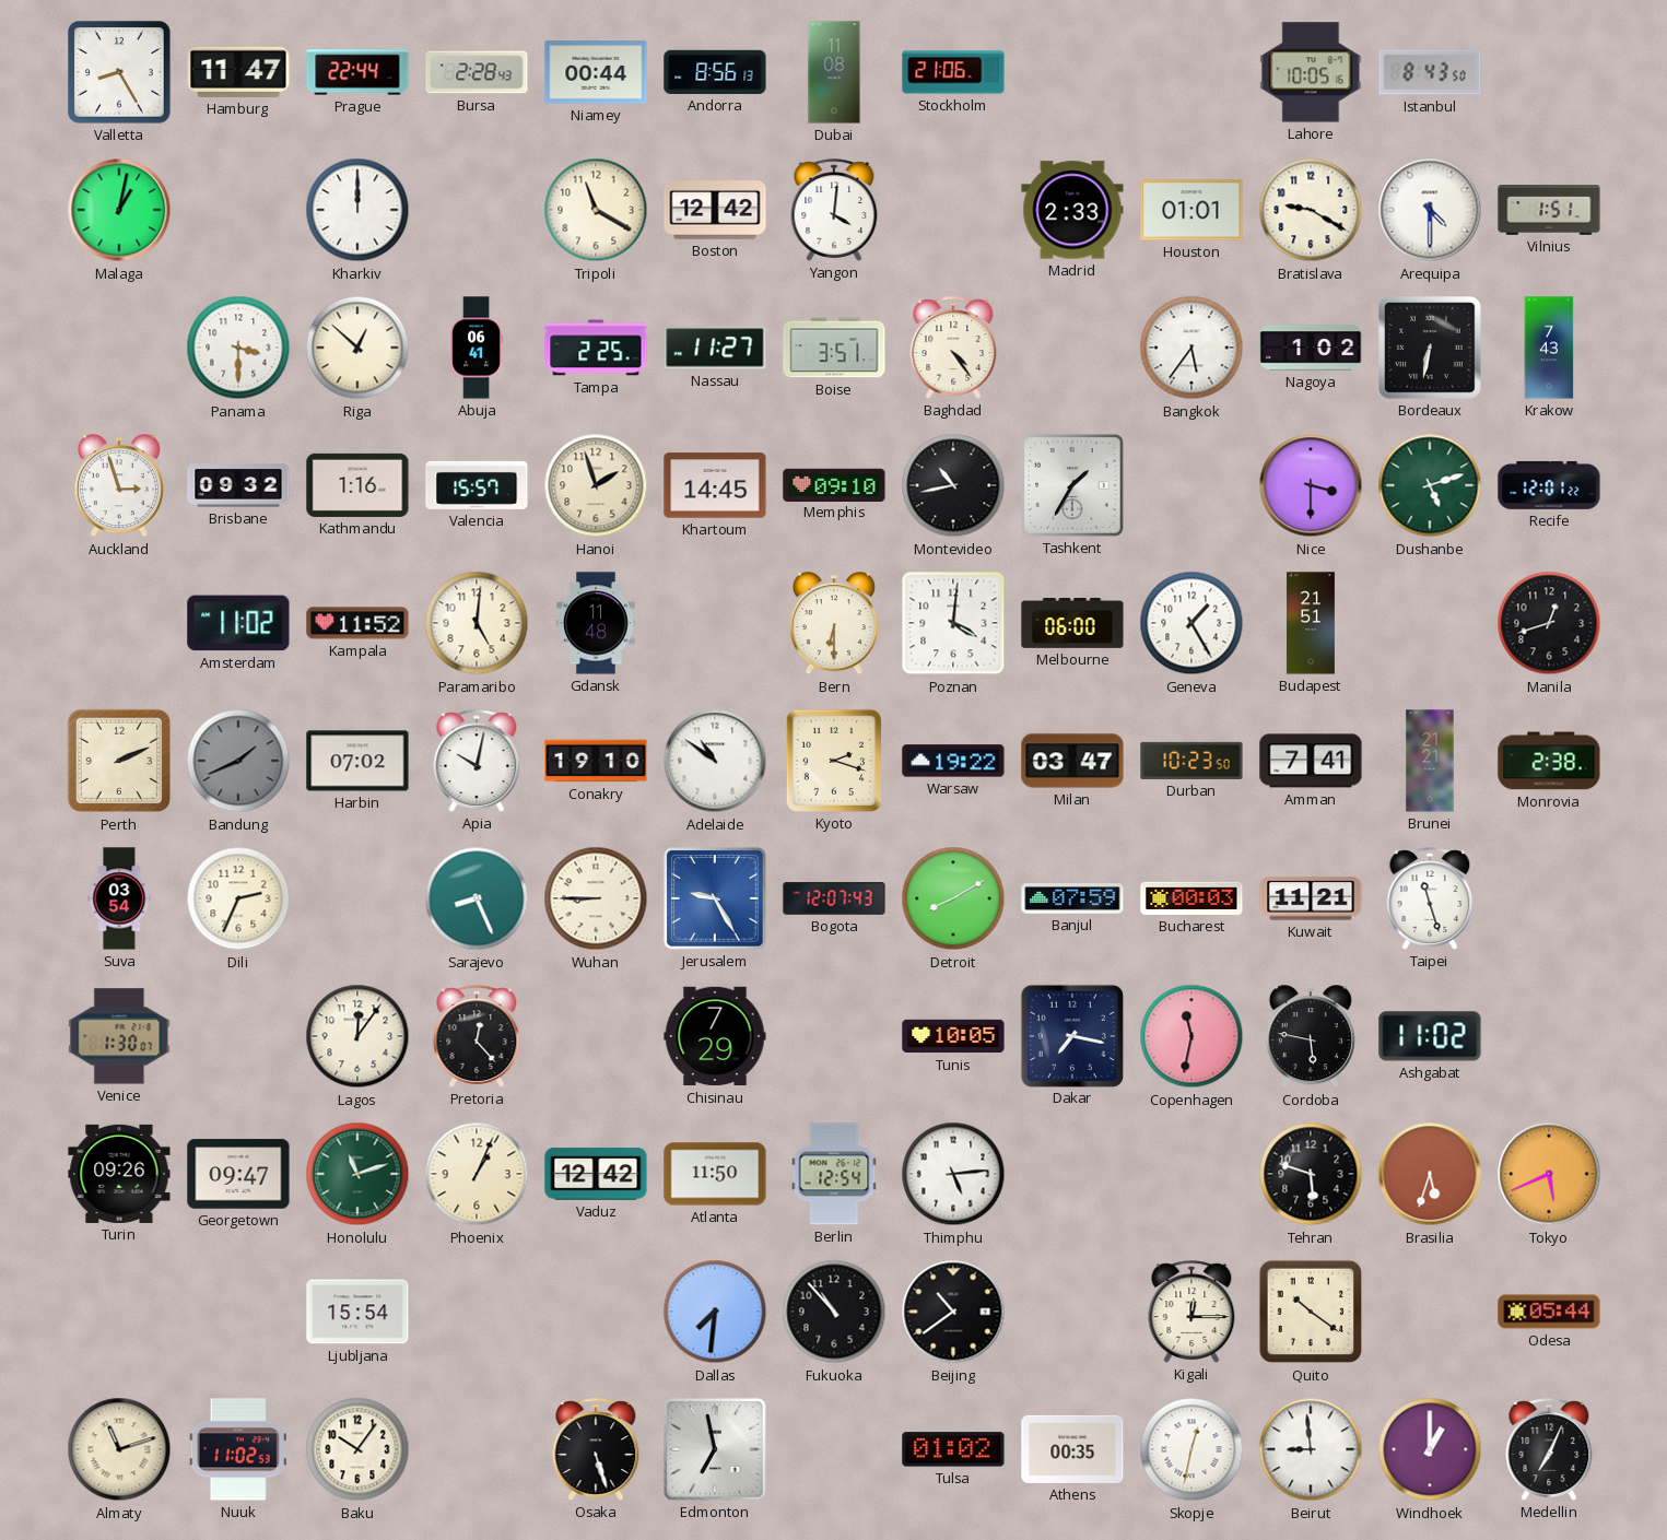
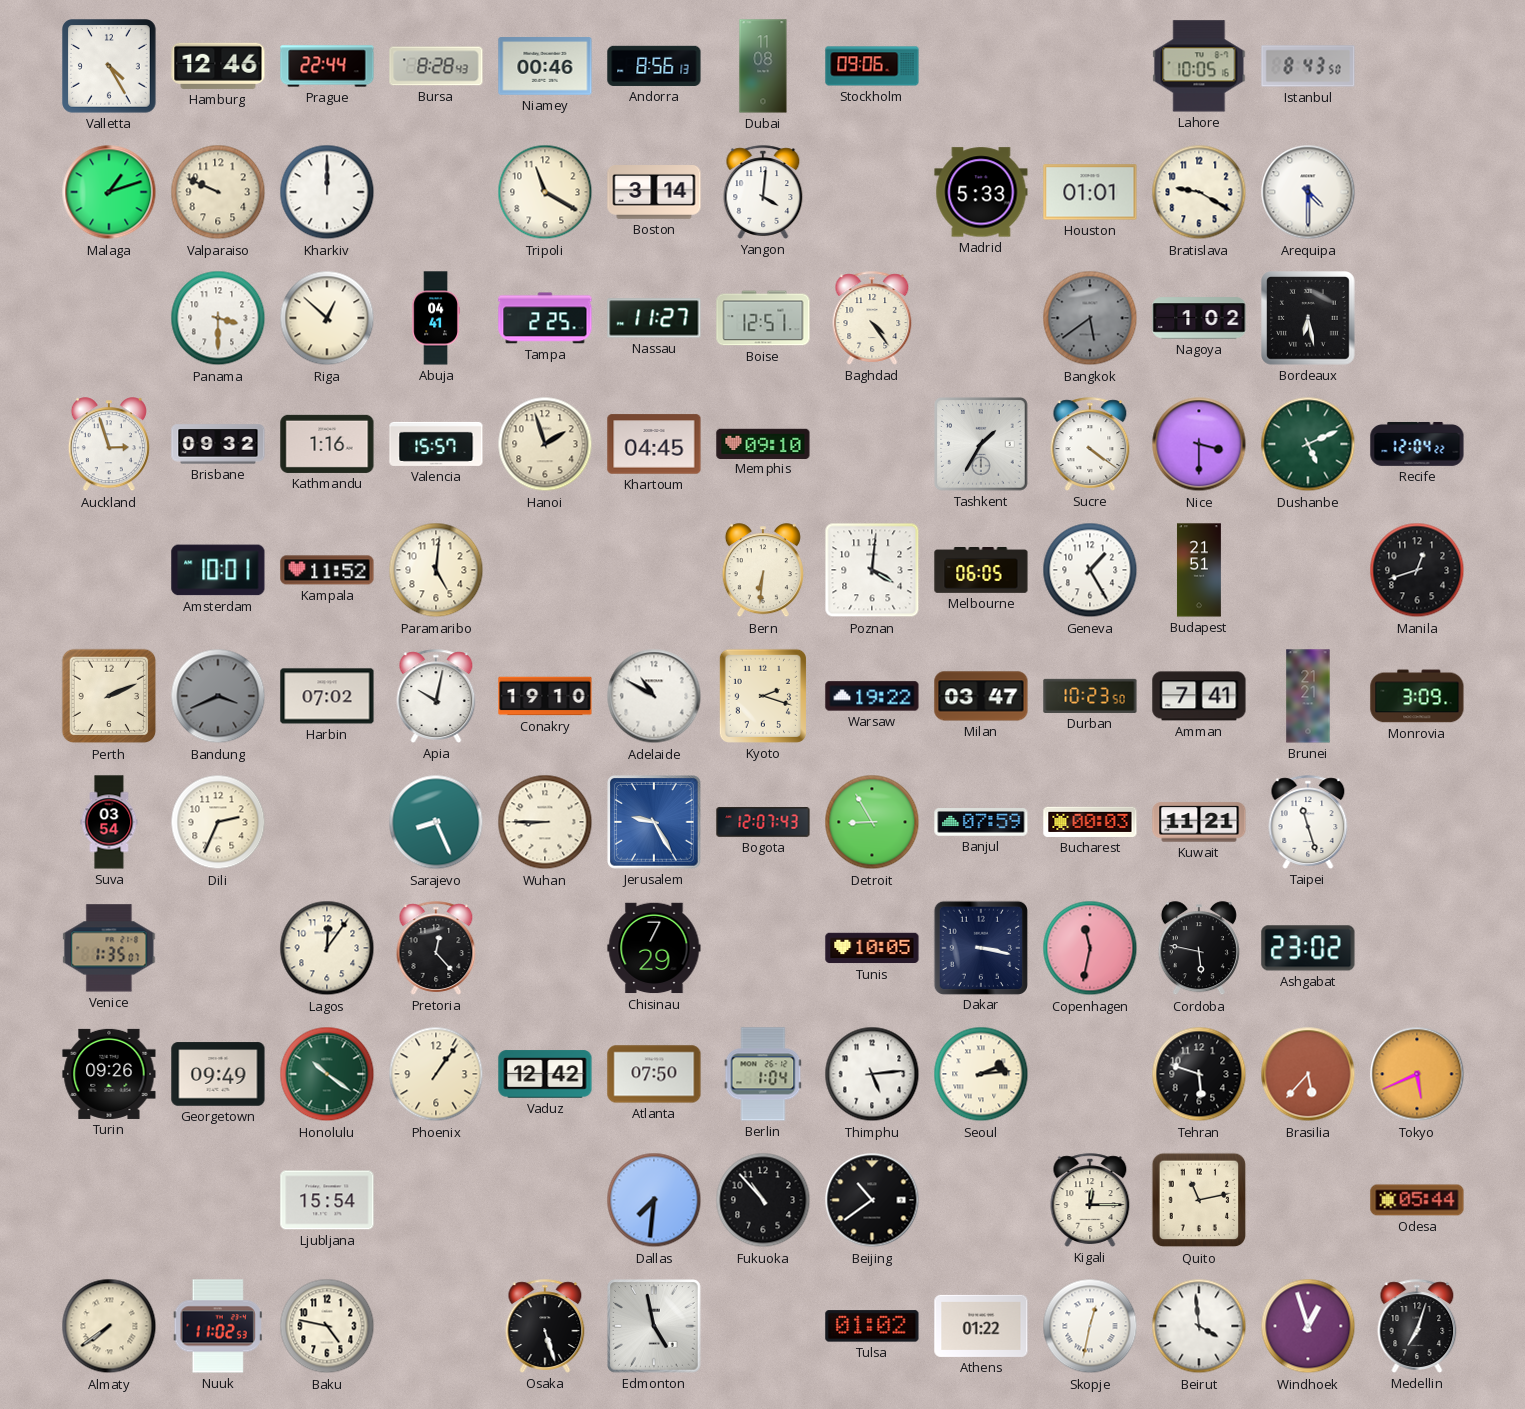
Valletta: 8:25 -> 4:25
Hamburg: 11:47 -> 12:46
Bursa: 2:28 -> 8:28
Niamey: 00:44 -> 00:46
Stockholm: 21:06 -> 09:06
Malaga: 1:02 -> 1:12
Valparaiso: none -> 9:49
Boston: 12:42 -> 3:14
Madrid: 2:33 -> 5:33
Vilnius: 1:51 -> none
Abuja: 06:41 -> 04:41
Boise: 3:51 -> 12:51
Bangkok: 5:36 -> 5:39
Bangkok dial: white -> grey
Bordeaux: 6:32 -> 6:28
Krakow: 7:43 -> none
Khartoum: 14:45 -> 04:45
Montevideo: 10:43 -> none
Sucre: none -> 4:21
Dushanbe: 5:12 -> 5:11
Recife: 12:01 -> 12:04
Amsterdam: 11:02 -> 10:01
Gdansk: 11:48 -> none
Bern: 6:30 -> 6:31
Melbourne: 06:00 -> 06:05
Bandung: 1:41 -> 3:41
Adelaide: 10:51 -> 10:50
Monrovia: 2:38 -> 3:09
Detroit: 8:10 -> 8:55
Venice: 1:30 -> 1:35
Dakar: 7:17 -> 3:17
Ashgabat: 11:02 -> 23:02
Georgetown: 09:47 -> 09:49
Honolulu: 11:12 -> 10:21
Phoenix: 1:04 -> 1:06
Atlanta: 11:50 -> 07:50
Berlin: 12:54 -> 1:04
Seoul: none -> 2:14
Brasilia: 5:33 -> 5:37
Quito: 10:21 -> 11:13
Almaty: 11:12 -> 7:39
Baku: 10:06 -> 4:47
Edmonton: 6:58 -> 4:58
Athens: 00:35 -> 01:22
Beirut: 8:59 -> 3:59
Windhoek: 1:00 -> 12:57
Medellin: 7:04 -> 7:03
